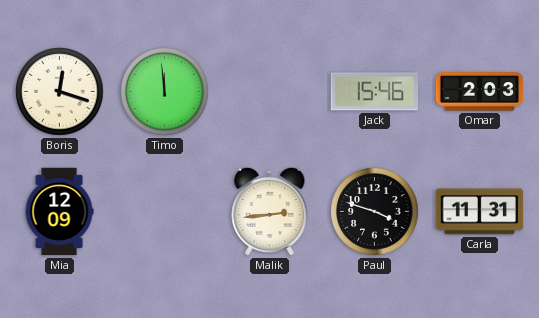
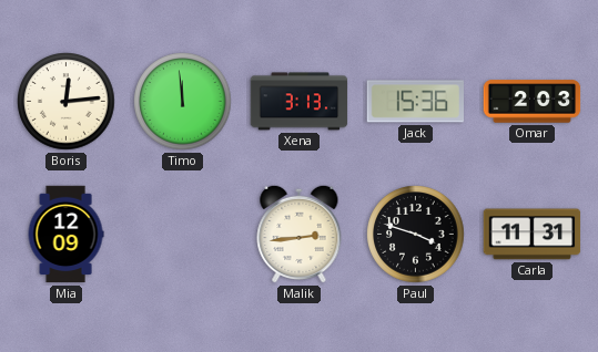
Boris: 12:18 -> 12:14
Xena: none -> 3:13
Jack: 15:46 -> 15:36
